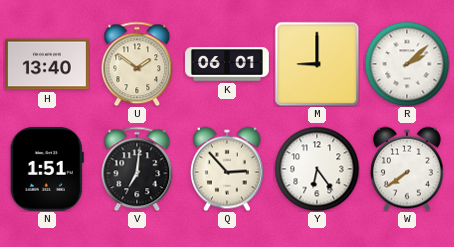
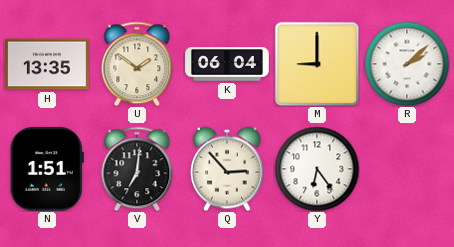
H: 13:40 -> 13:35
K: 06:01 -> 06:04
W: 7:39 -> none
